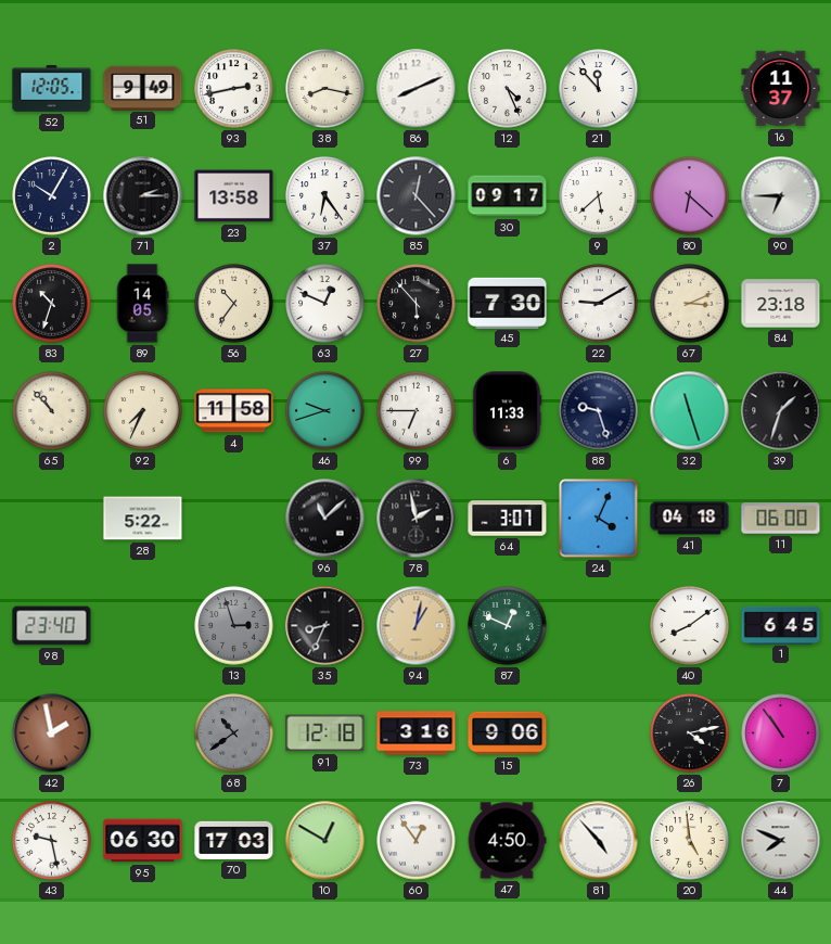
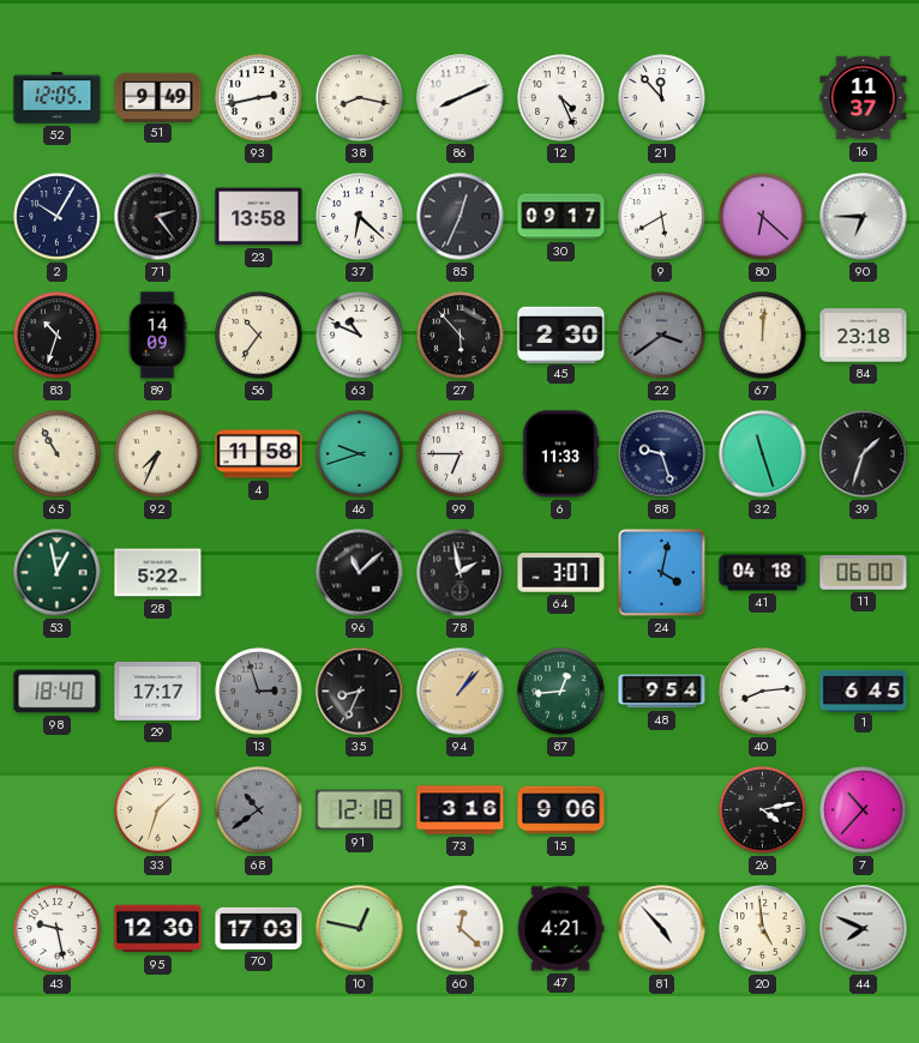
71: 2:15 -> 2:24
37: 6:24 -> 6:22
85: 12:23 -> 12:34
9: 5:38 -> 5:40
89: 14:05 -> 14:09
63: 12:49 -> 10:49
45: 7:30 -> 2:30
22: 9:10 -> 3:39
22 dial: white -> grey
67: 3:11 -> 12:01
65: 10:53 -> 10:55
53: none -> 12:58
24: 4:04 -> 4:02
98: 23:40 -> 18:40
29: none -> 17:17
94: 1:02 -> 1:07
87: 12:49 -> 12:44
48: none -> 9:54
40: 8:09 -> 8:14
42: 1:58 -> none
33: none -> 1:33
7: 10:54 -> 10:37
95: 06:30 -> 12:30
10: 12:50 -> 12:47
60: 12:54 -> 12:22
47: 4:50 -> 4:21
